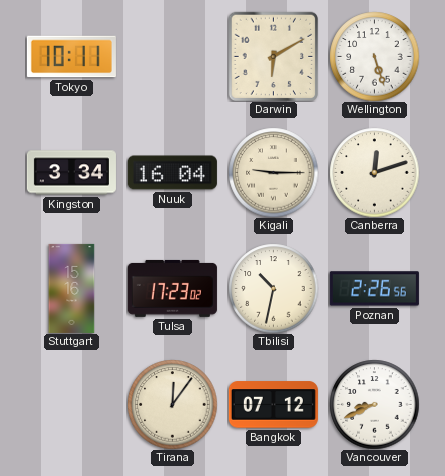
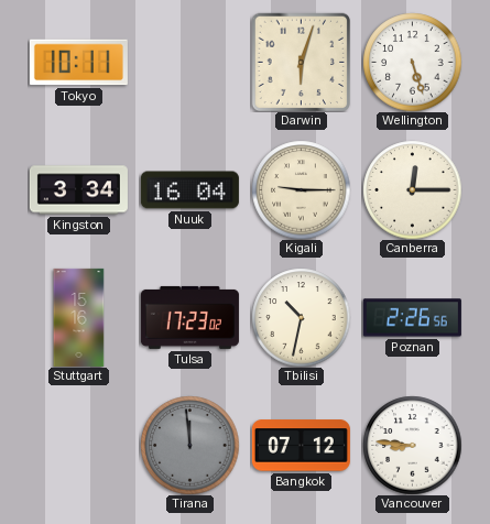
Darwin: 6:10 -> 6:03
Canberra: 12:12 -> 12:15
Tirana: 12:06 -> 11:59
Tirana dial: cream -> grey
Vancouver: 8:41 -> 8:46
